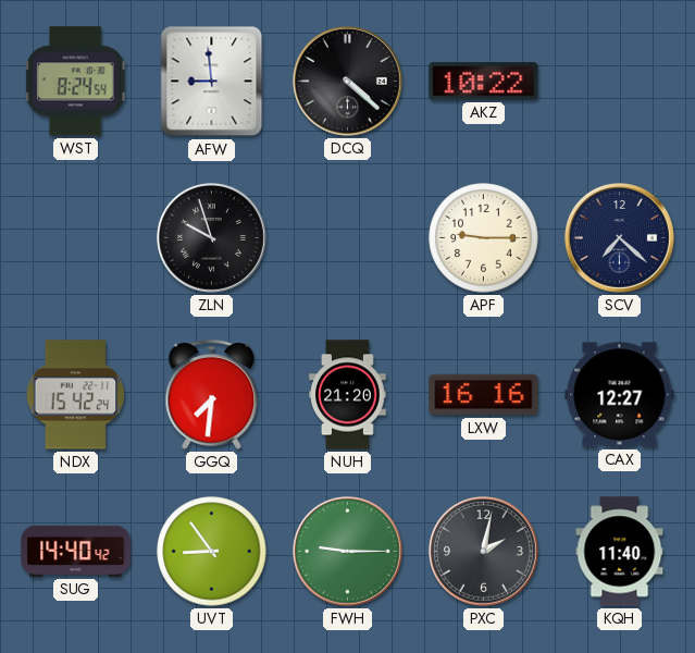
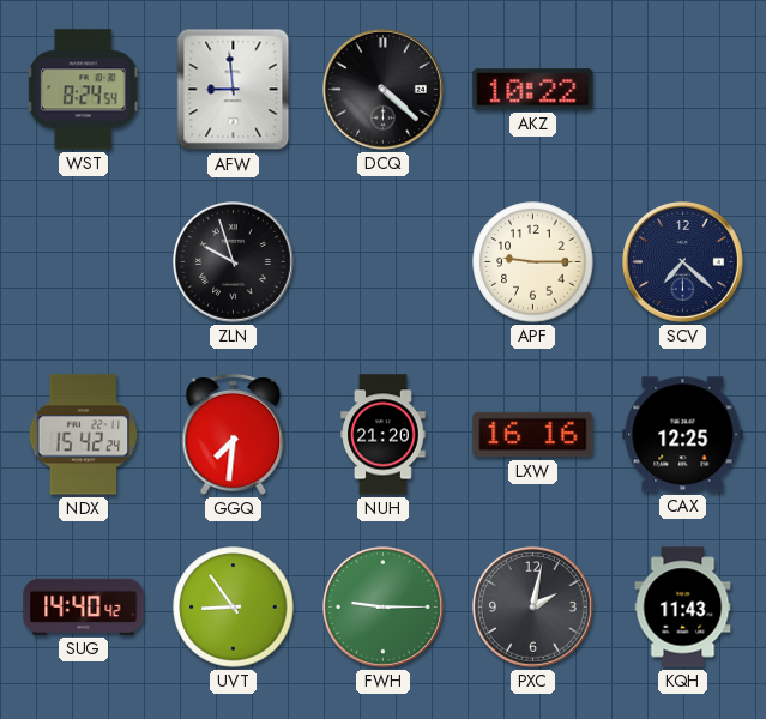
CAX: 12:27 -> 12:25
KQH: 11:40 -> 11:43
